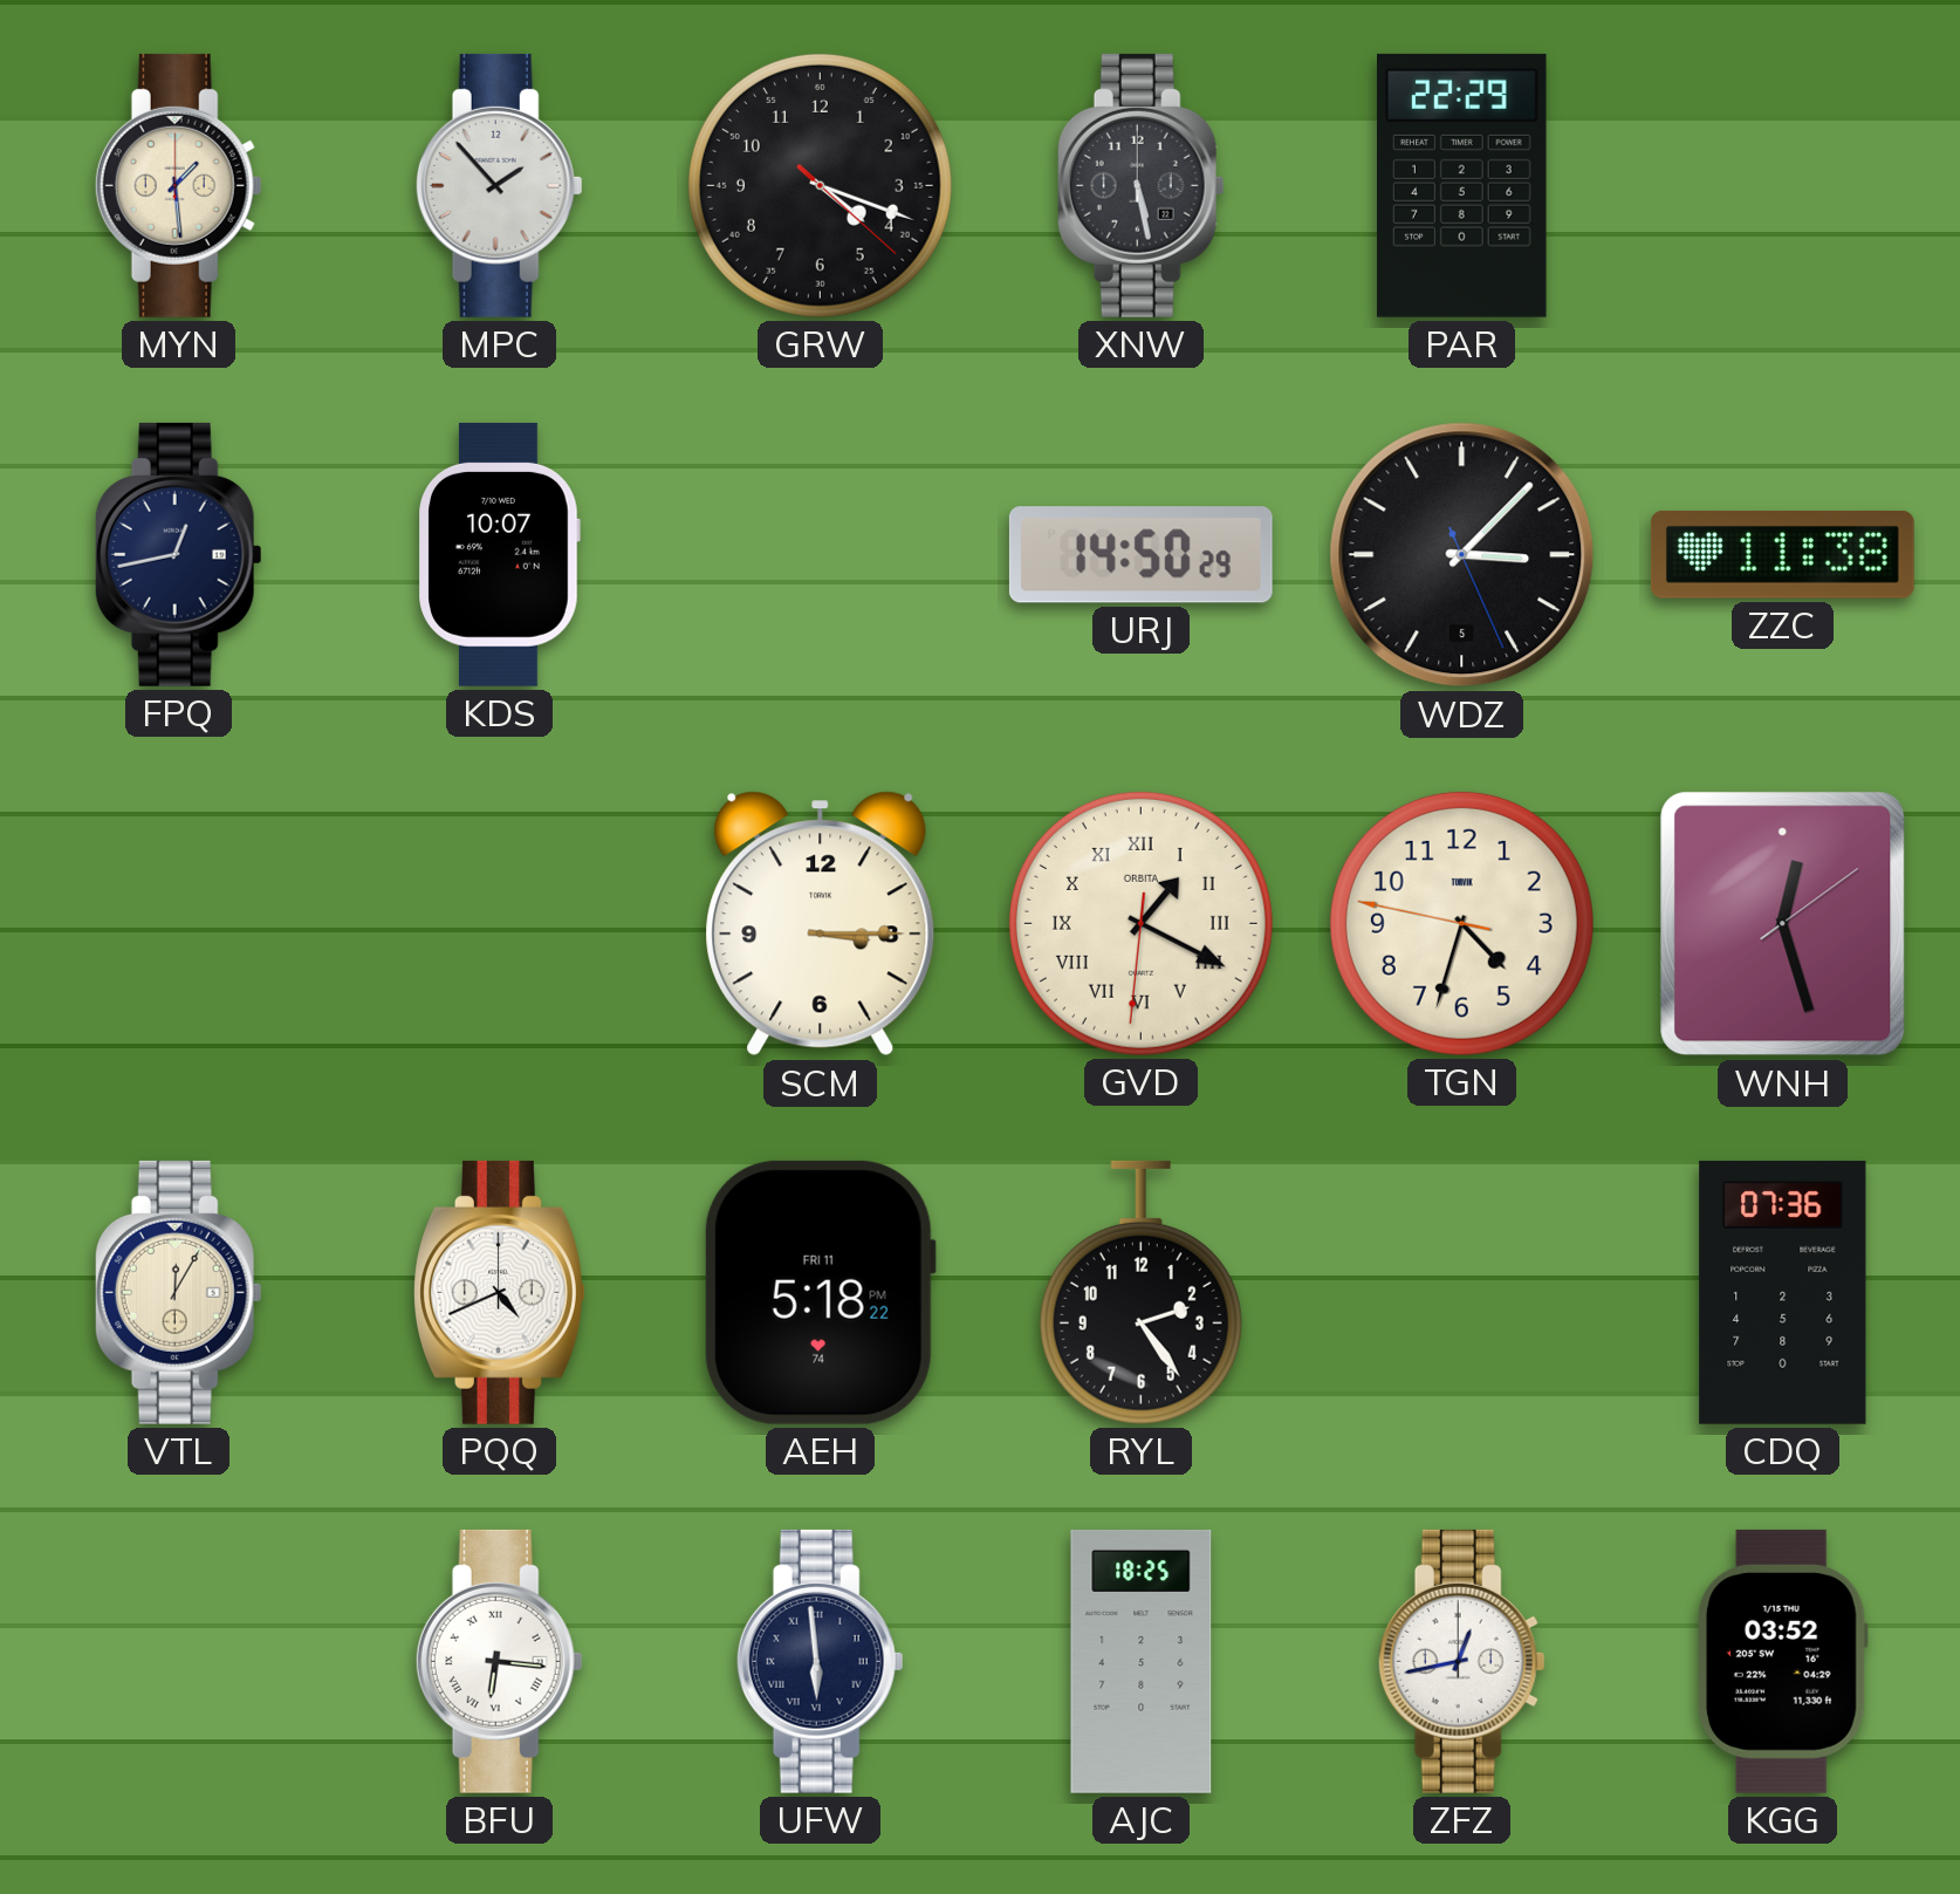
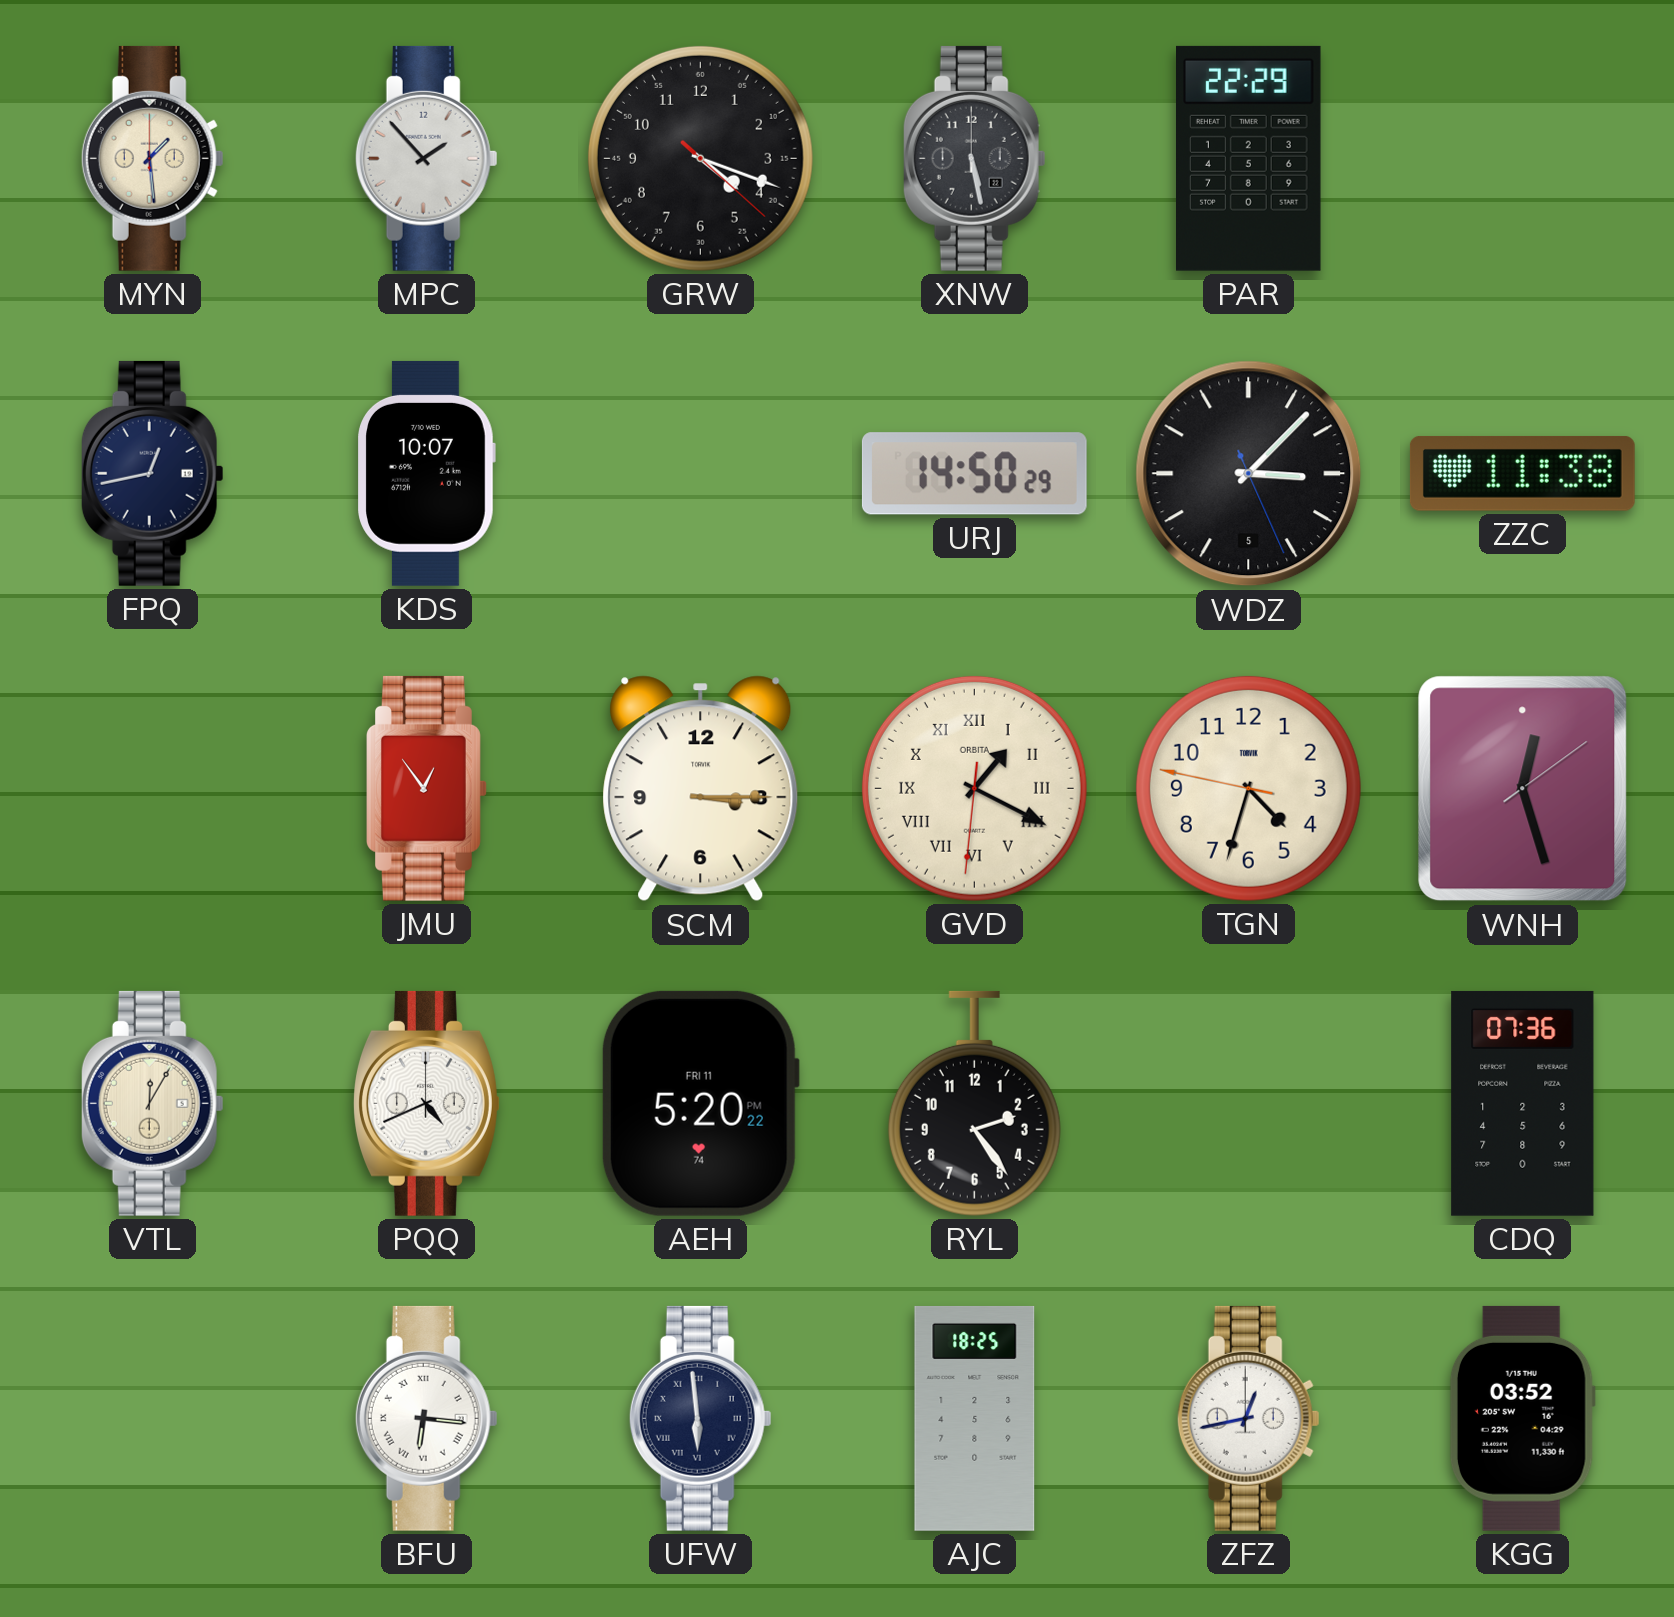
JMU: none -> 12:54
AEH: 5:18 -> 5:20
